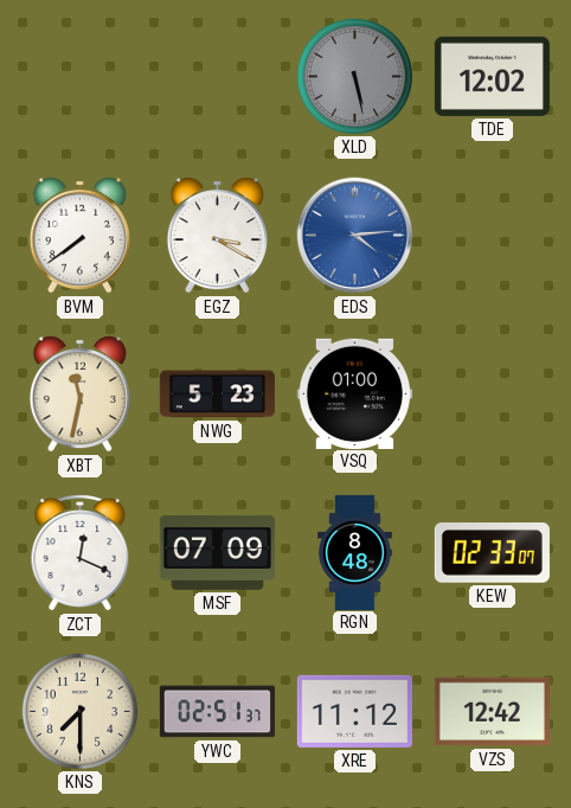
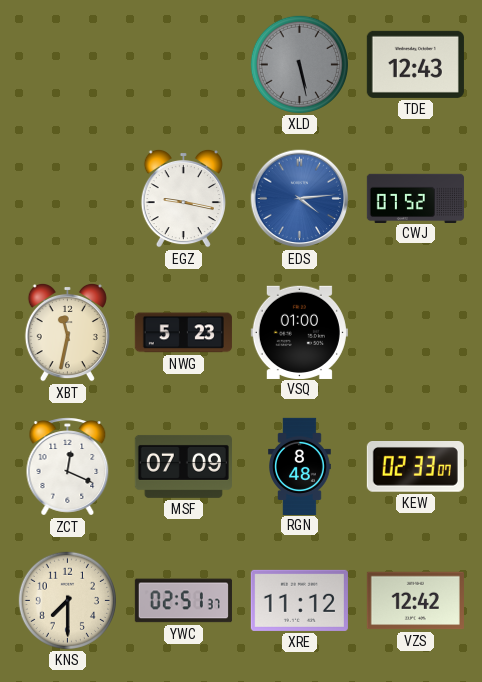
TDE: 12:02 -> 12:43
BVM: 7:39 -> none
EGZ: 3:20 -> 9:17
CWJ: none -> 07:52
